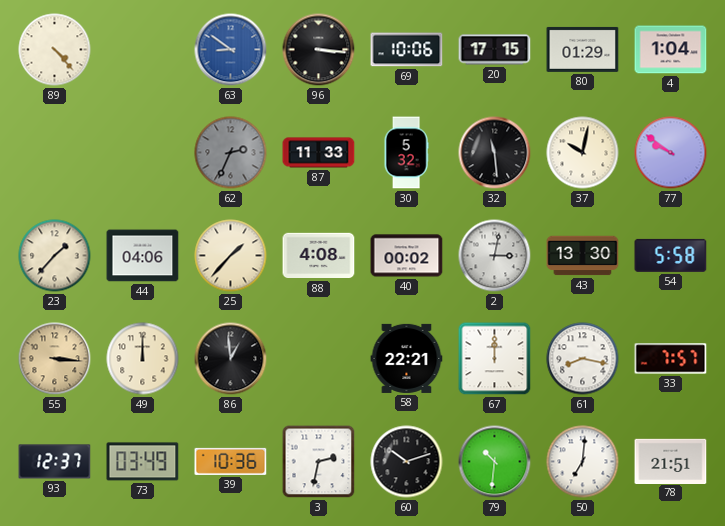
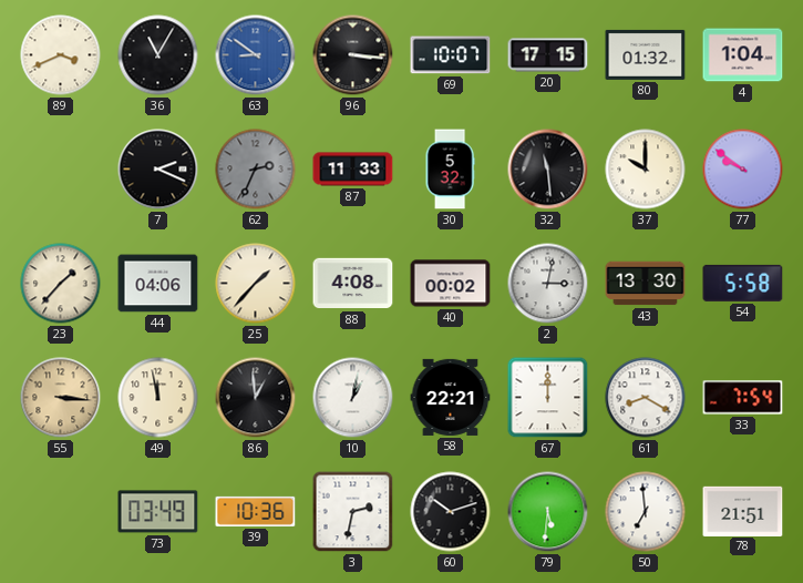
89: 4:23 -> 3:41
36: none -> 11:05
69: 10:06 -> 10:07
80: 01:29 -> 01:32
7: none -> 2:19
37: 10:02 -> 10:00
49: 12:00 -> 11:58
10: none -> 1:02
61: 8:17 -> 8:20
33: 7:57 -> 7:54
93: 12:37 -> none
79: 10:31 -> 5:31
50: 7:01 -> 6:59
